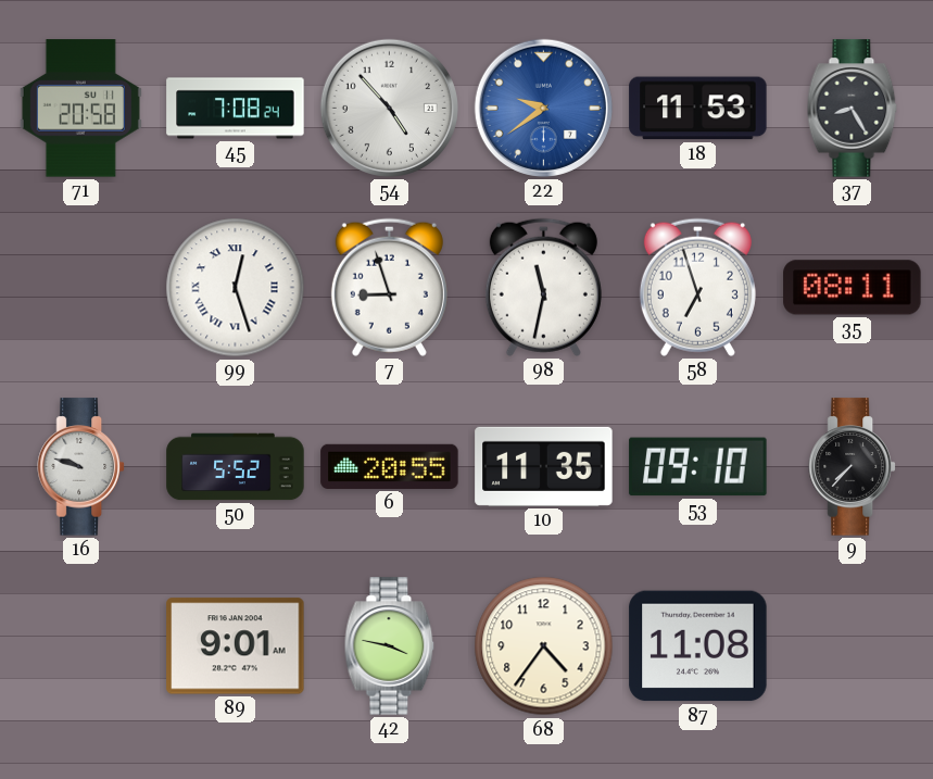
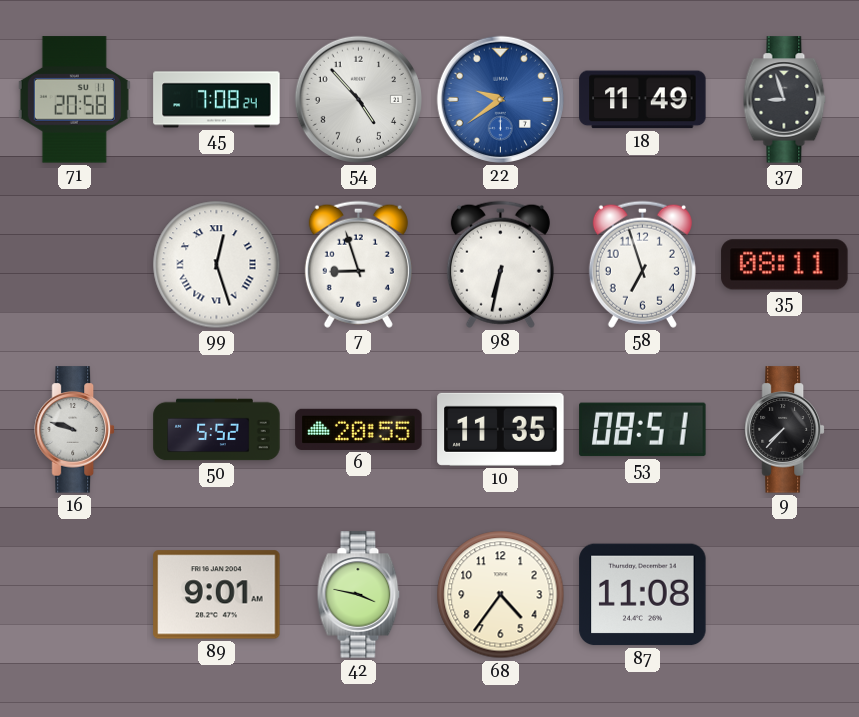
18: 11:53 -> 11:49
37: 8:25 -> 8:57
98: 11:32 -> 6:32
53: 09:10 -> 08:51
